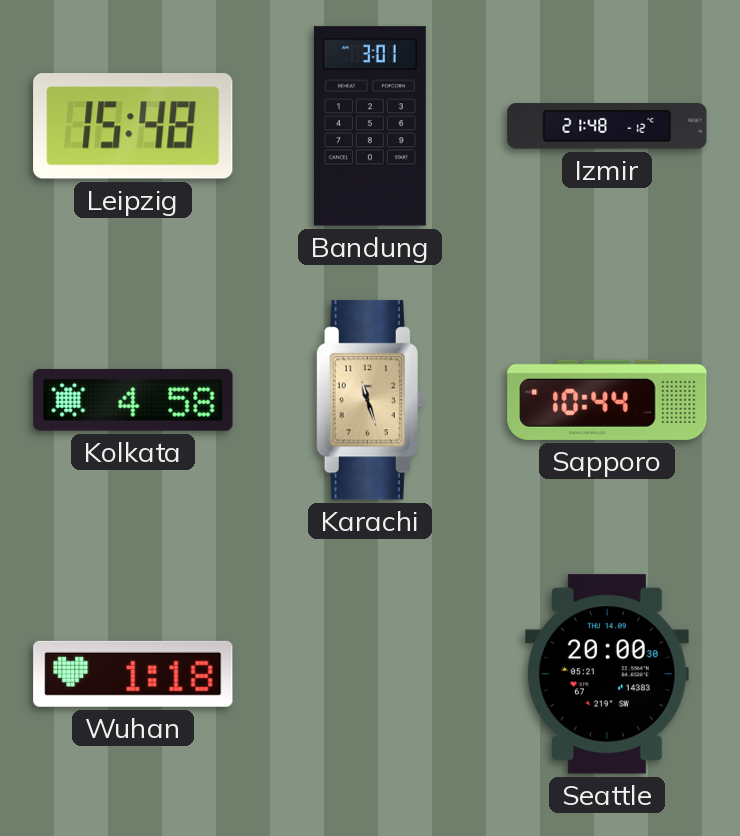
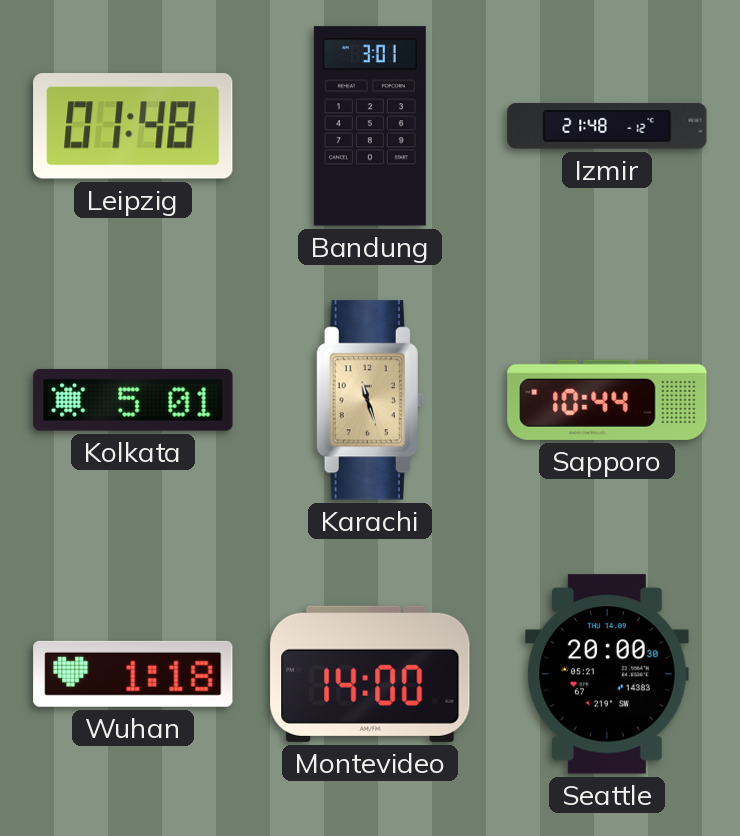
Leipzig: 15:48 -> 01:48
Kolkata: 4:58 -> 5:01
Montevideo: none -> 14:00
